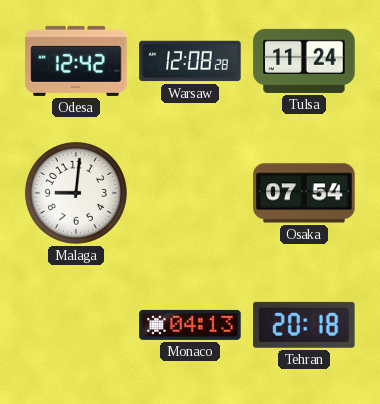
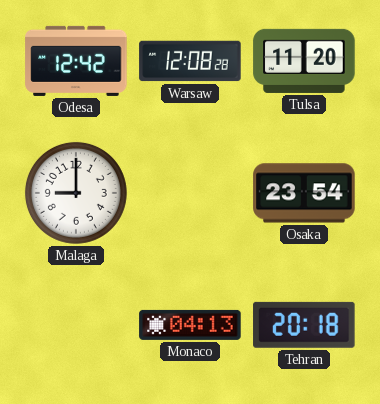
Tulsa: 11:24 -> 11:20
Malaga: 9:01 -> 9:00
Osaka: 07:54 -> 23:54
